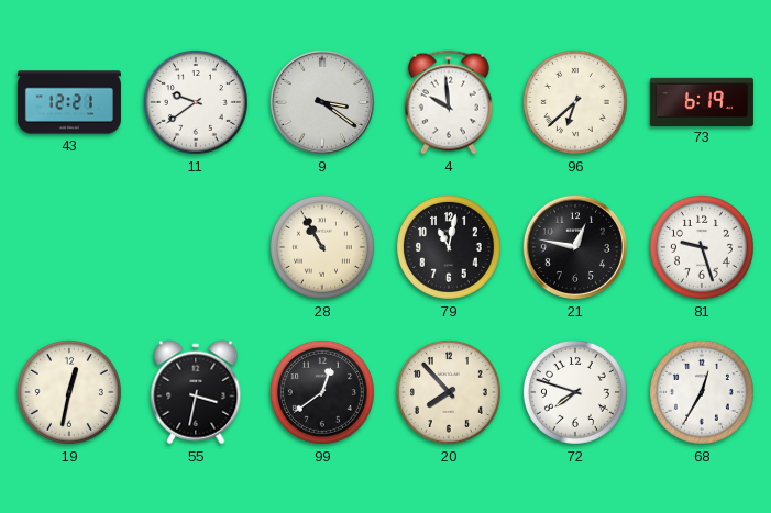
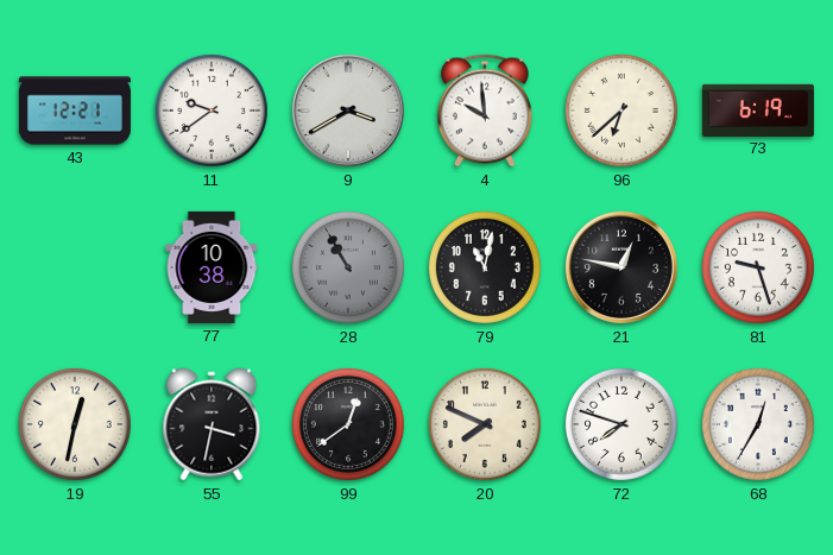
9: 3:21 -> 3:40
77: none -> 10:38
28 dial: cream -> grey
20: 7:53 -> 7:49
